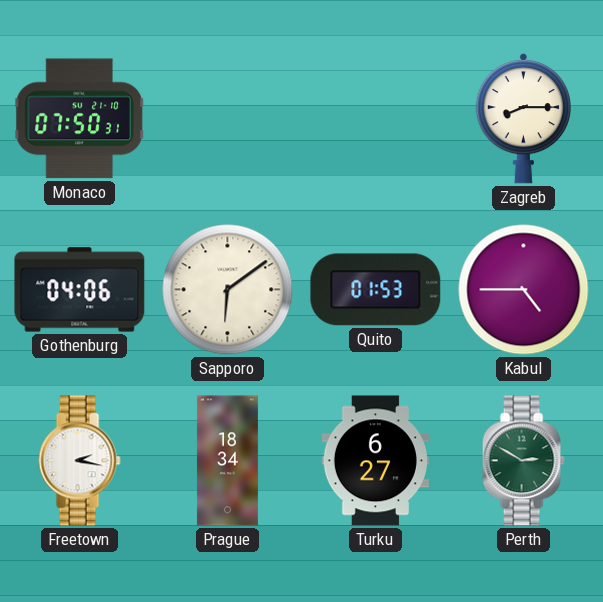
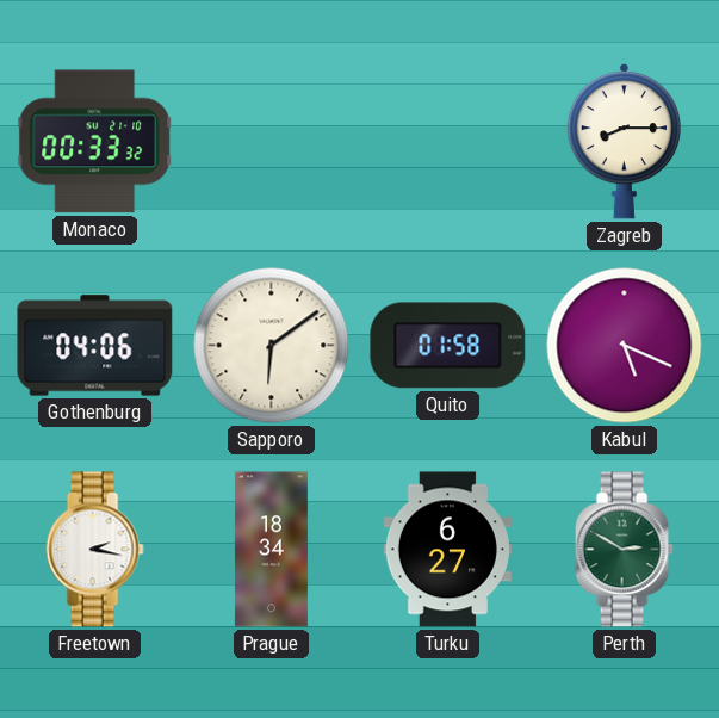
Monaco: 07:50 -> 00:33
Quito: 01:53 -> 01:58
Kabul: 4:45 -> 5:19
